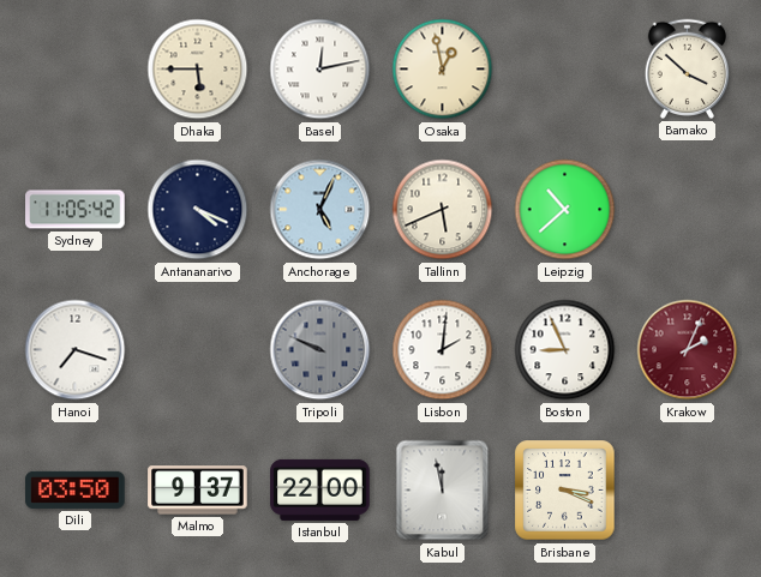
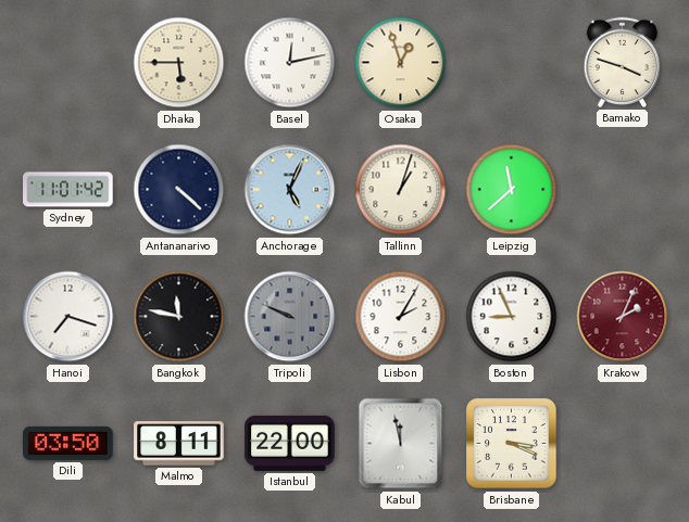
Osaka: 12:58 -> 12:57
Bamako: 3:52 -> 3:48
Sydney: 11:05 -> 11:01
Antananarivo: 4:19 -> 4:22
Tallinn: 5:41 -> 1:03
Leipzig: 10:38 -> 11:38
Bangkok: none -> 11:47
Lisbon: 2:01 -> 2:05
Malmo: 9:37 -> 8:11
